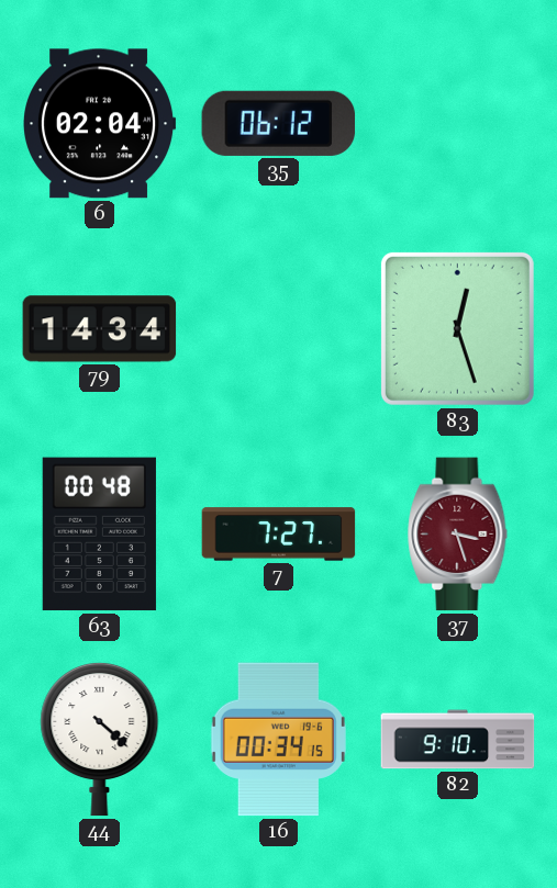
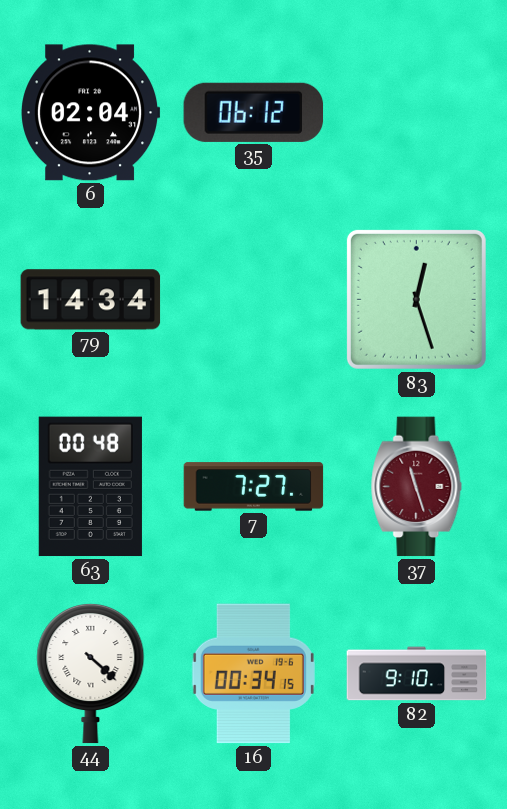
37: 3:27 -> 11:27
